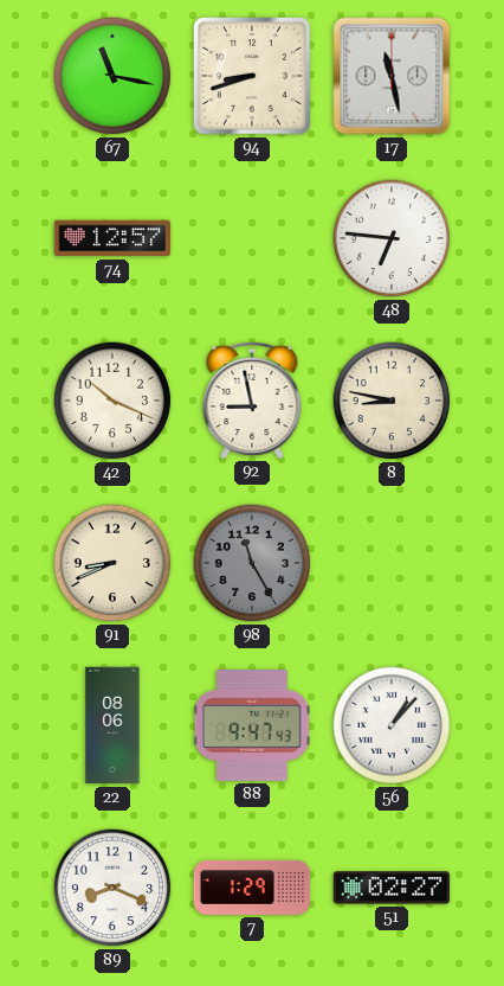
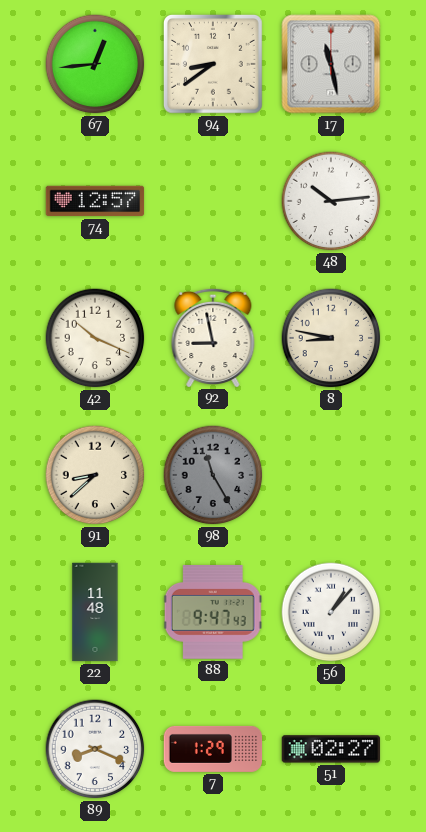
67: 11:17 -> 12:44
94: 8:42 -> 8:39
48: 6:46 -> 10:14
91: 8:41 -> 8:38
22: 08:06 -> 11:48
